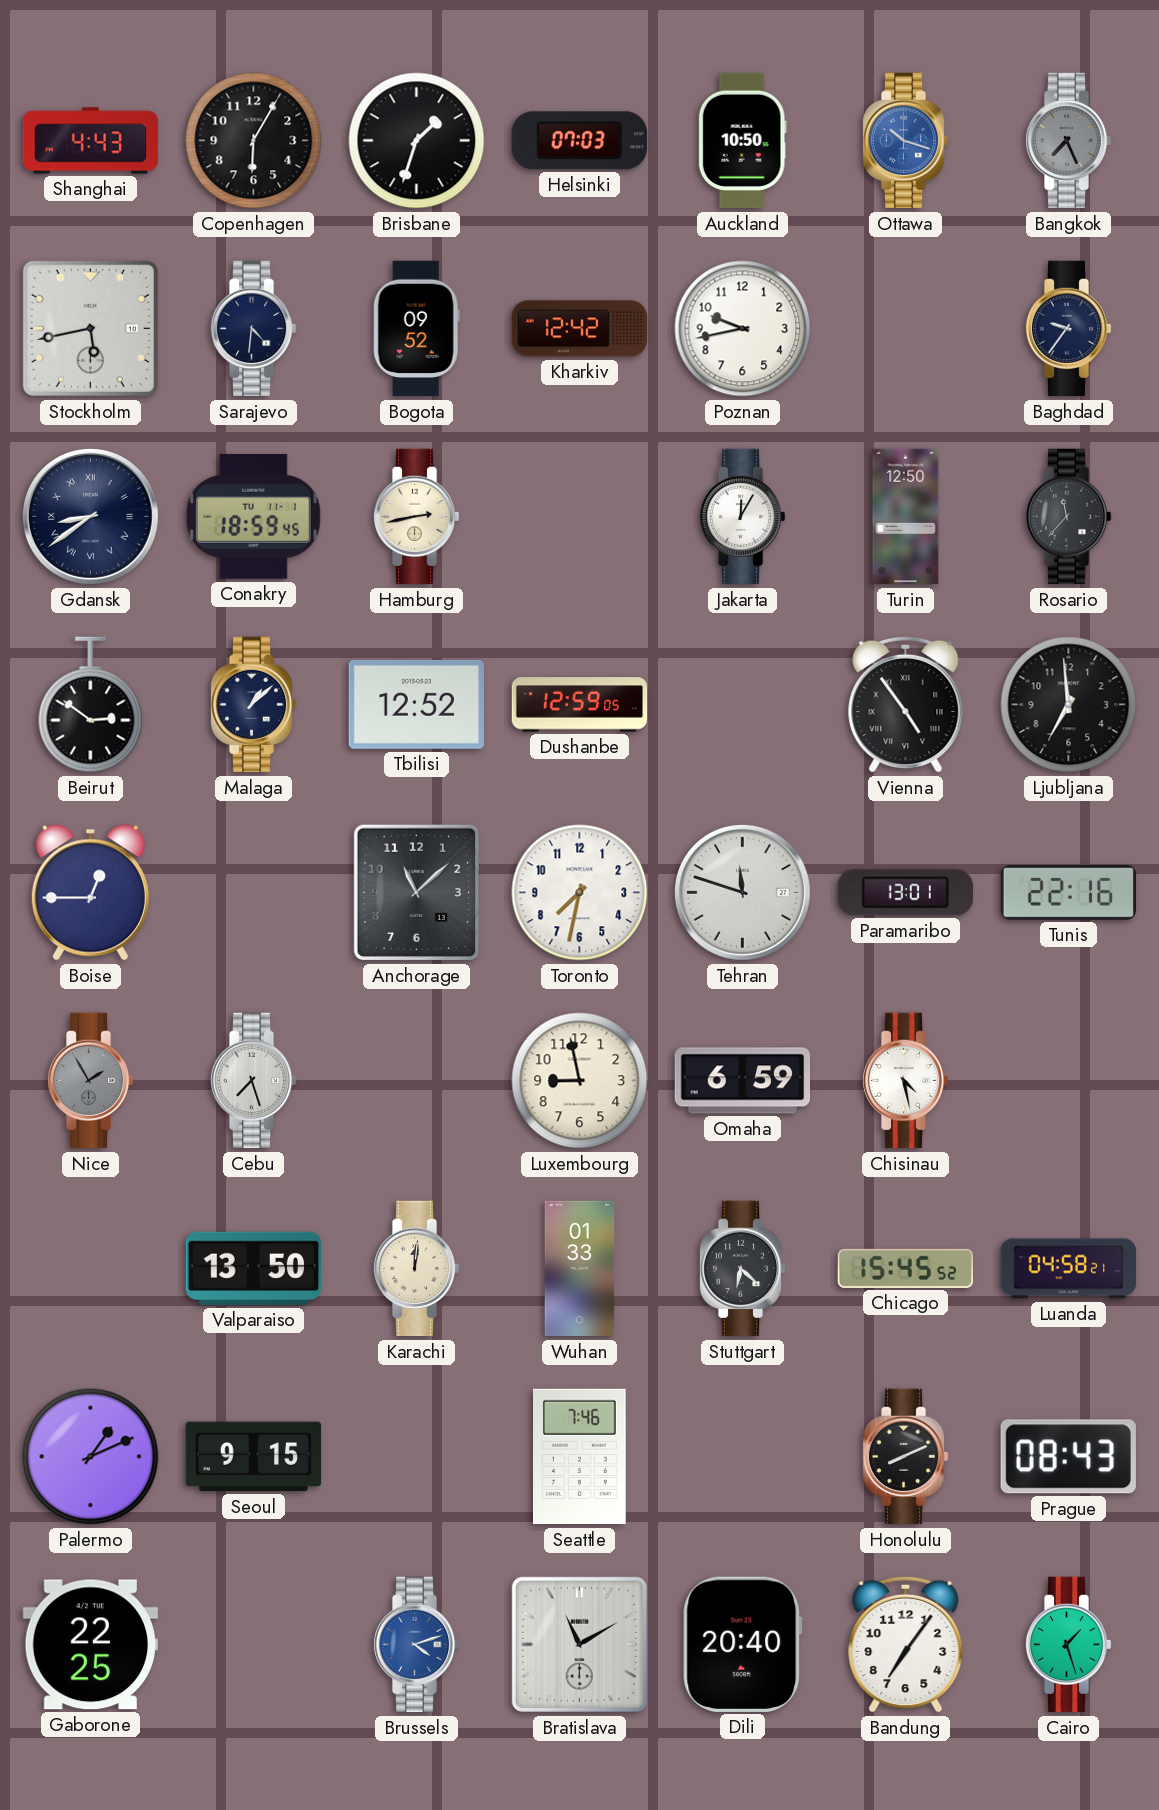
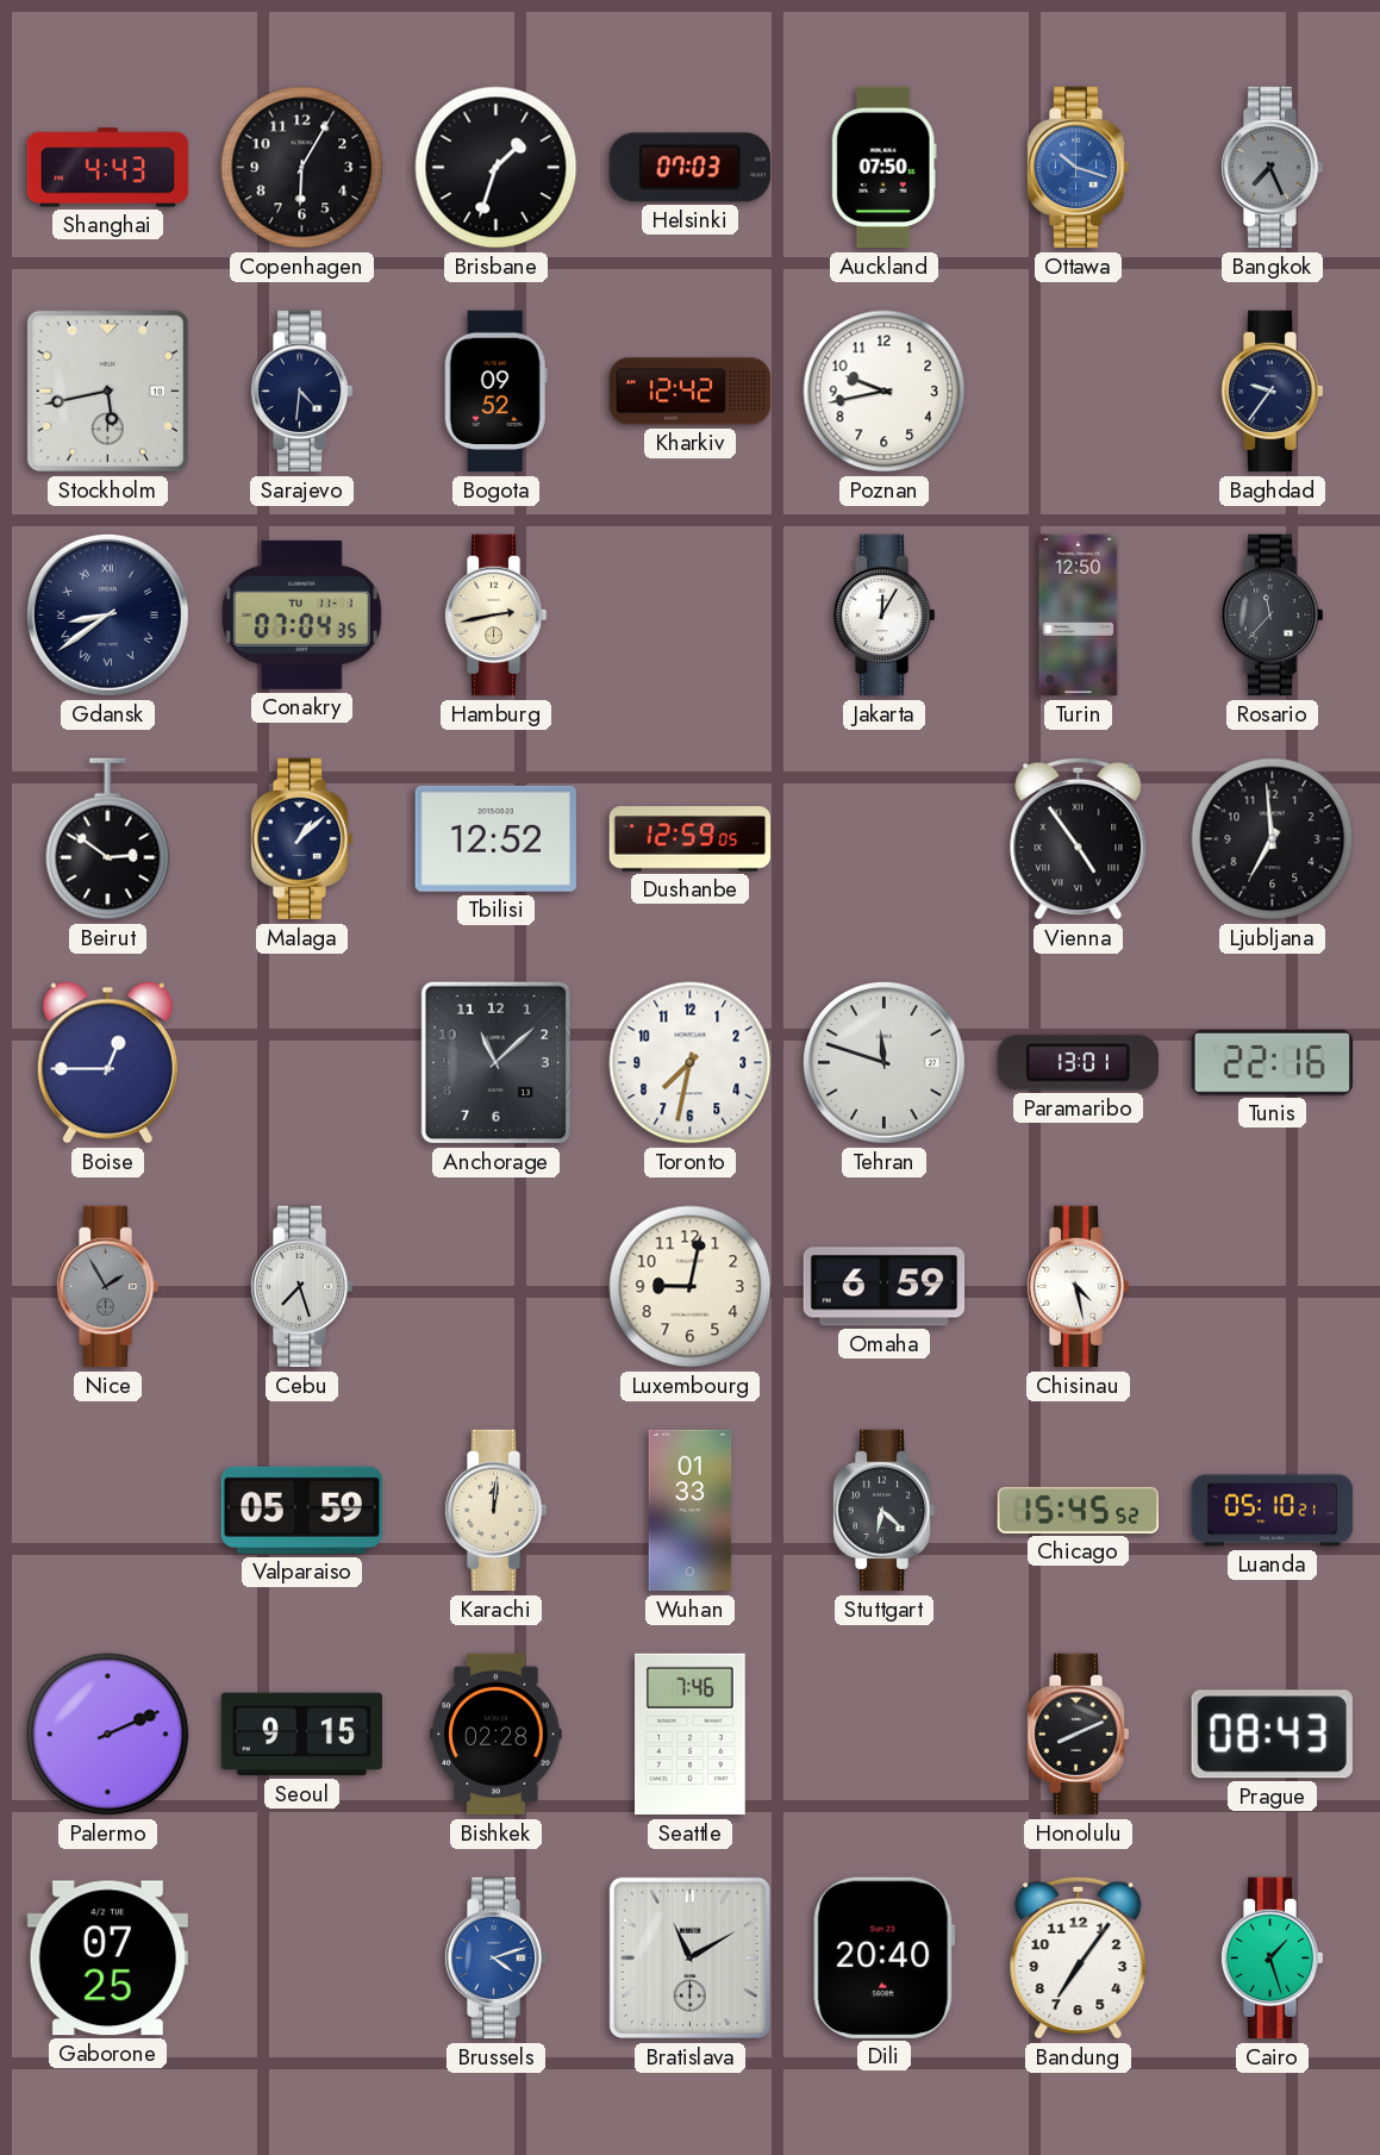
Auckland: 10:50 -> 07:50
Conakry: 18:59 -> 07:04
Luxembourg: 8:58 -> 9:02
Valparaiso: 13:50 -> 05:59
Luanda: 04:58 -> 05:10
Palermo: 1:11 -> 2:11
Bishkek: none -> 02:28
Gaborone: 22:25 -> 07:25
